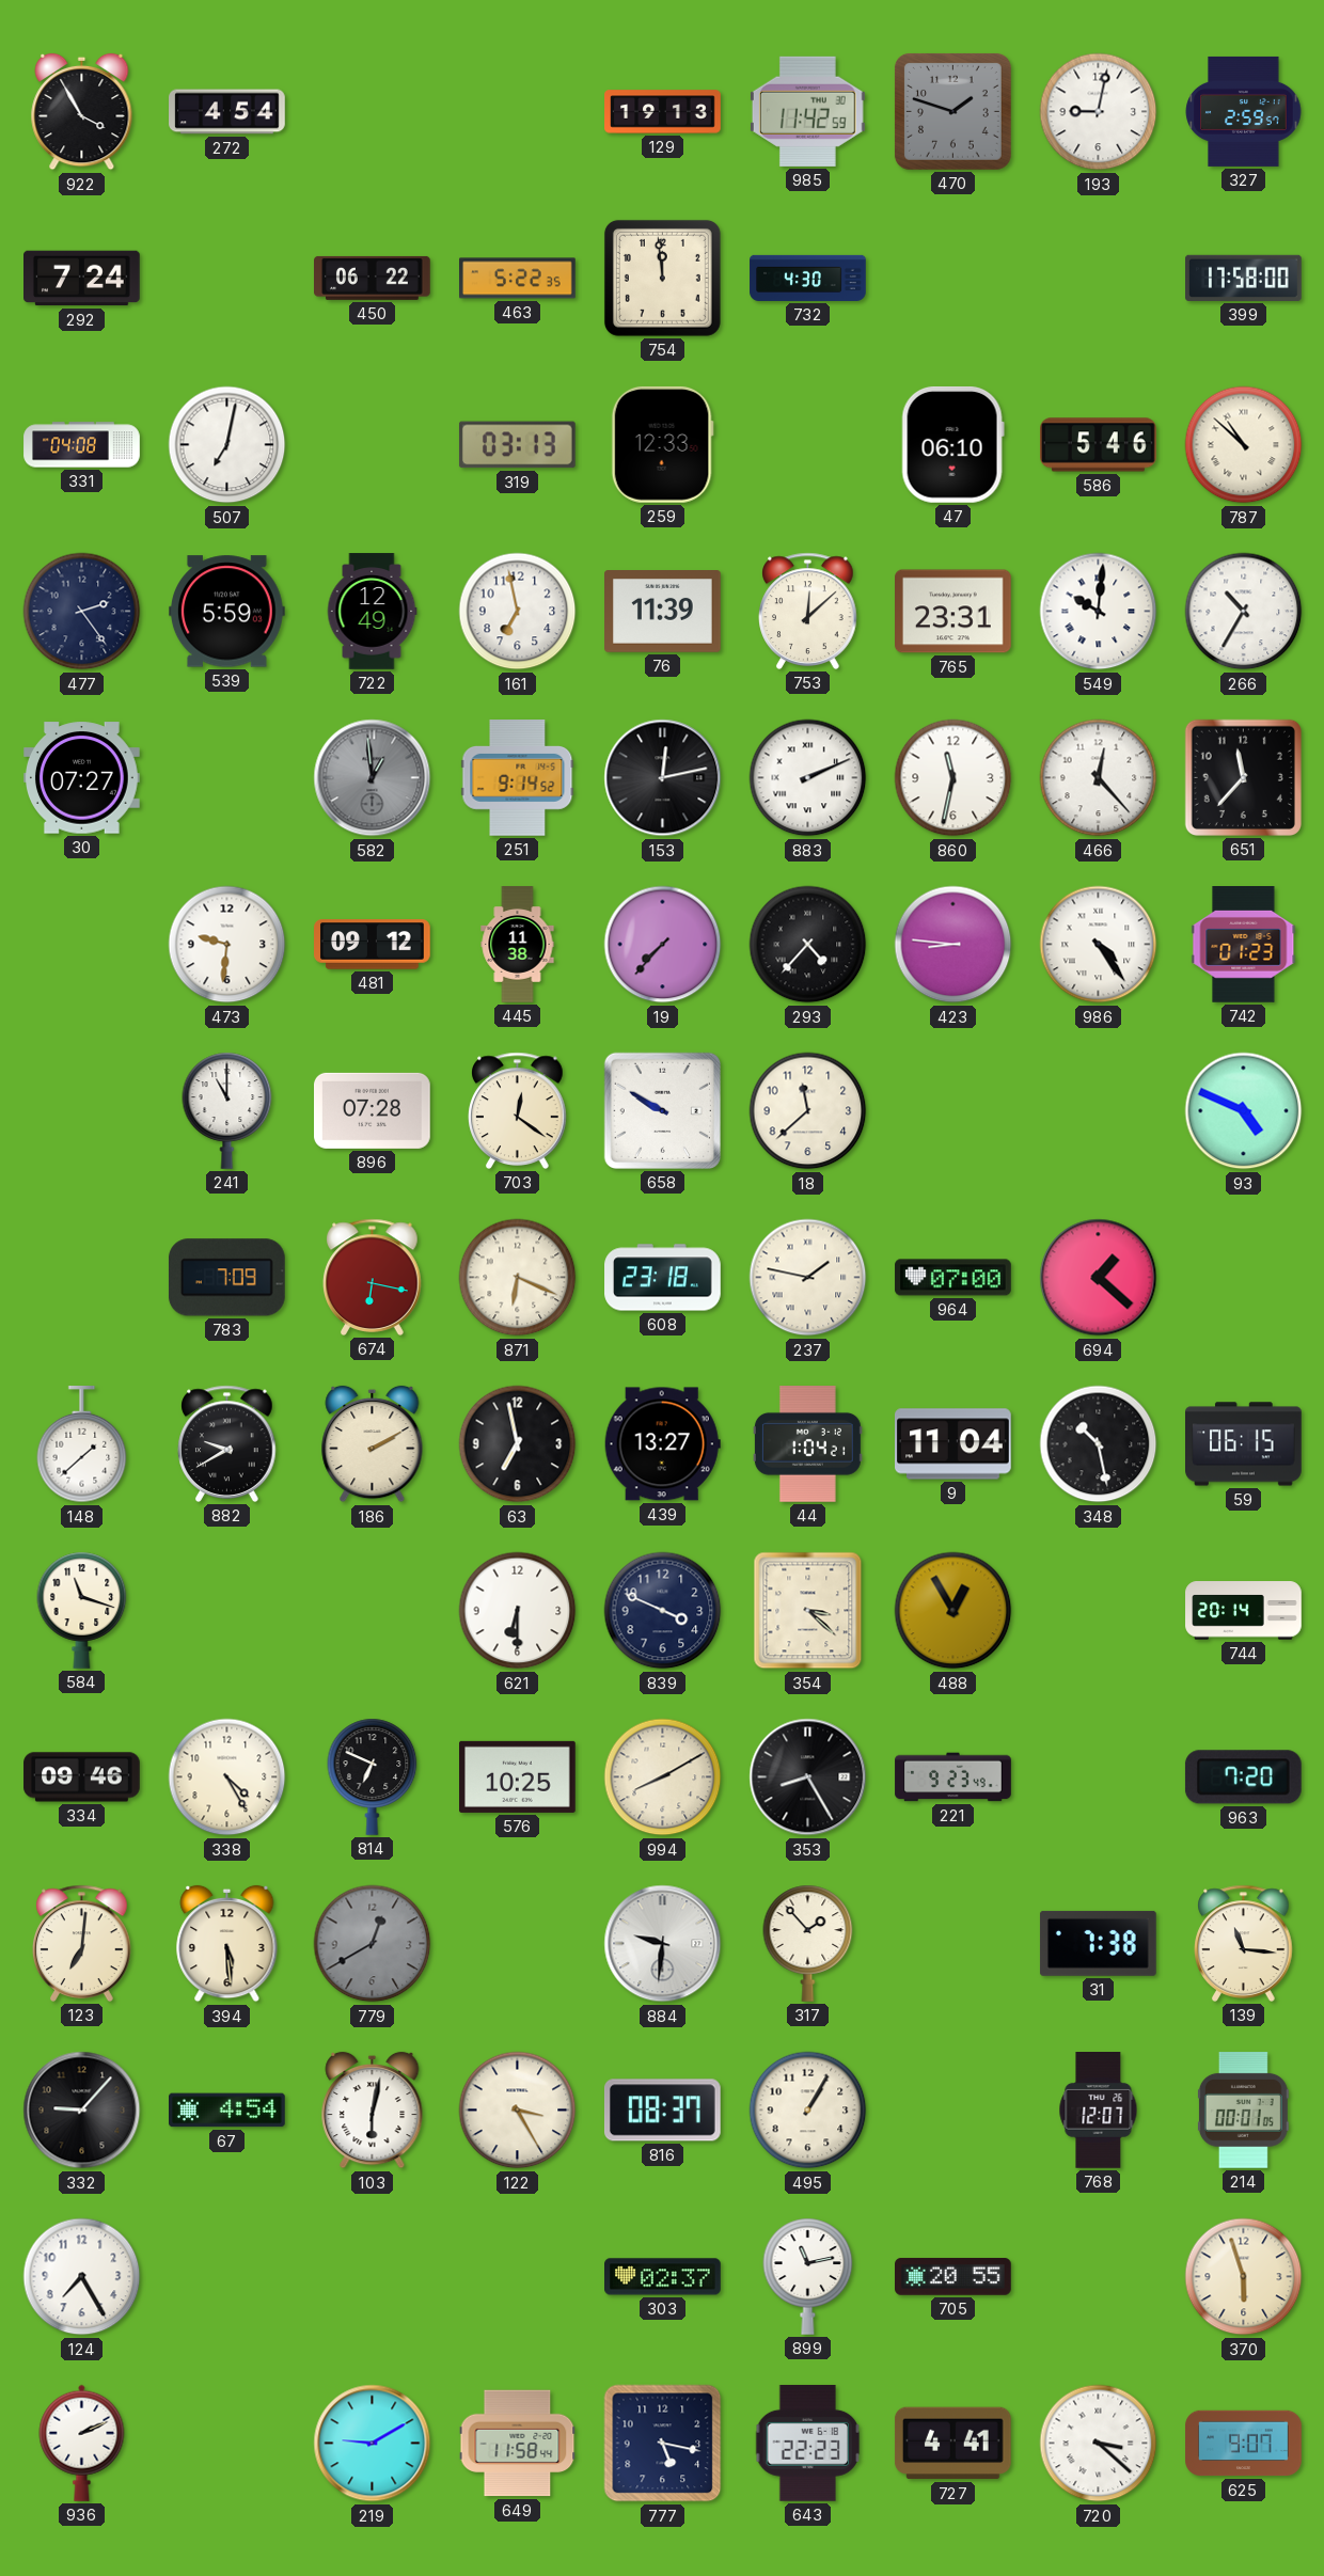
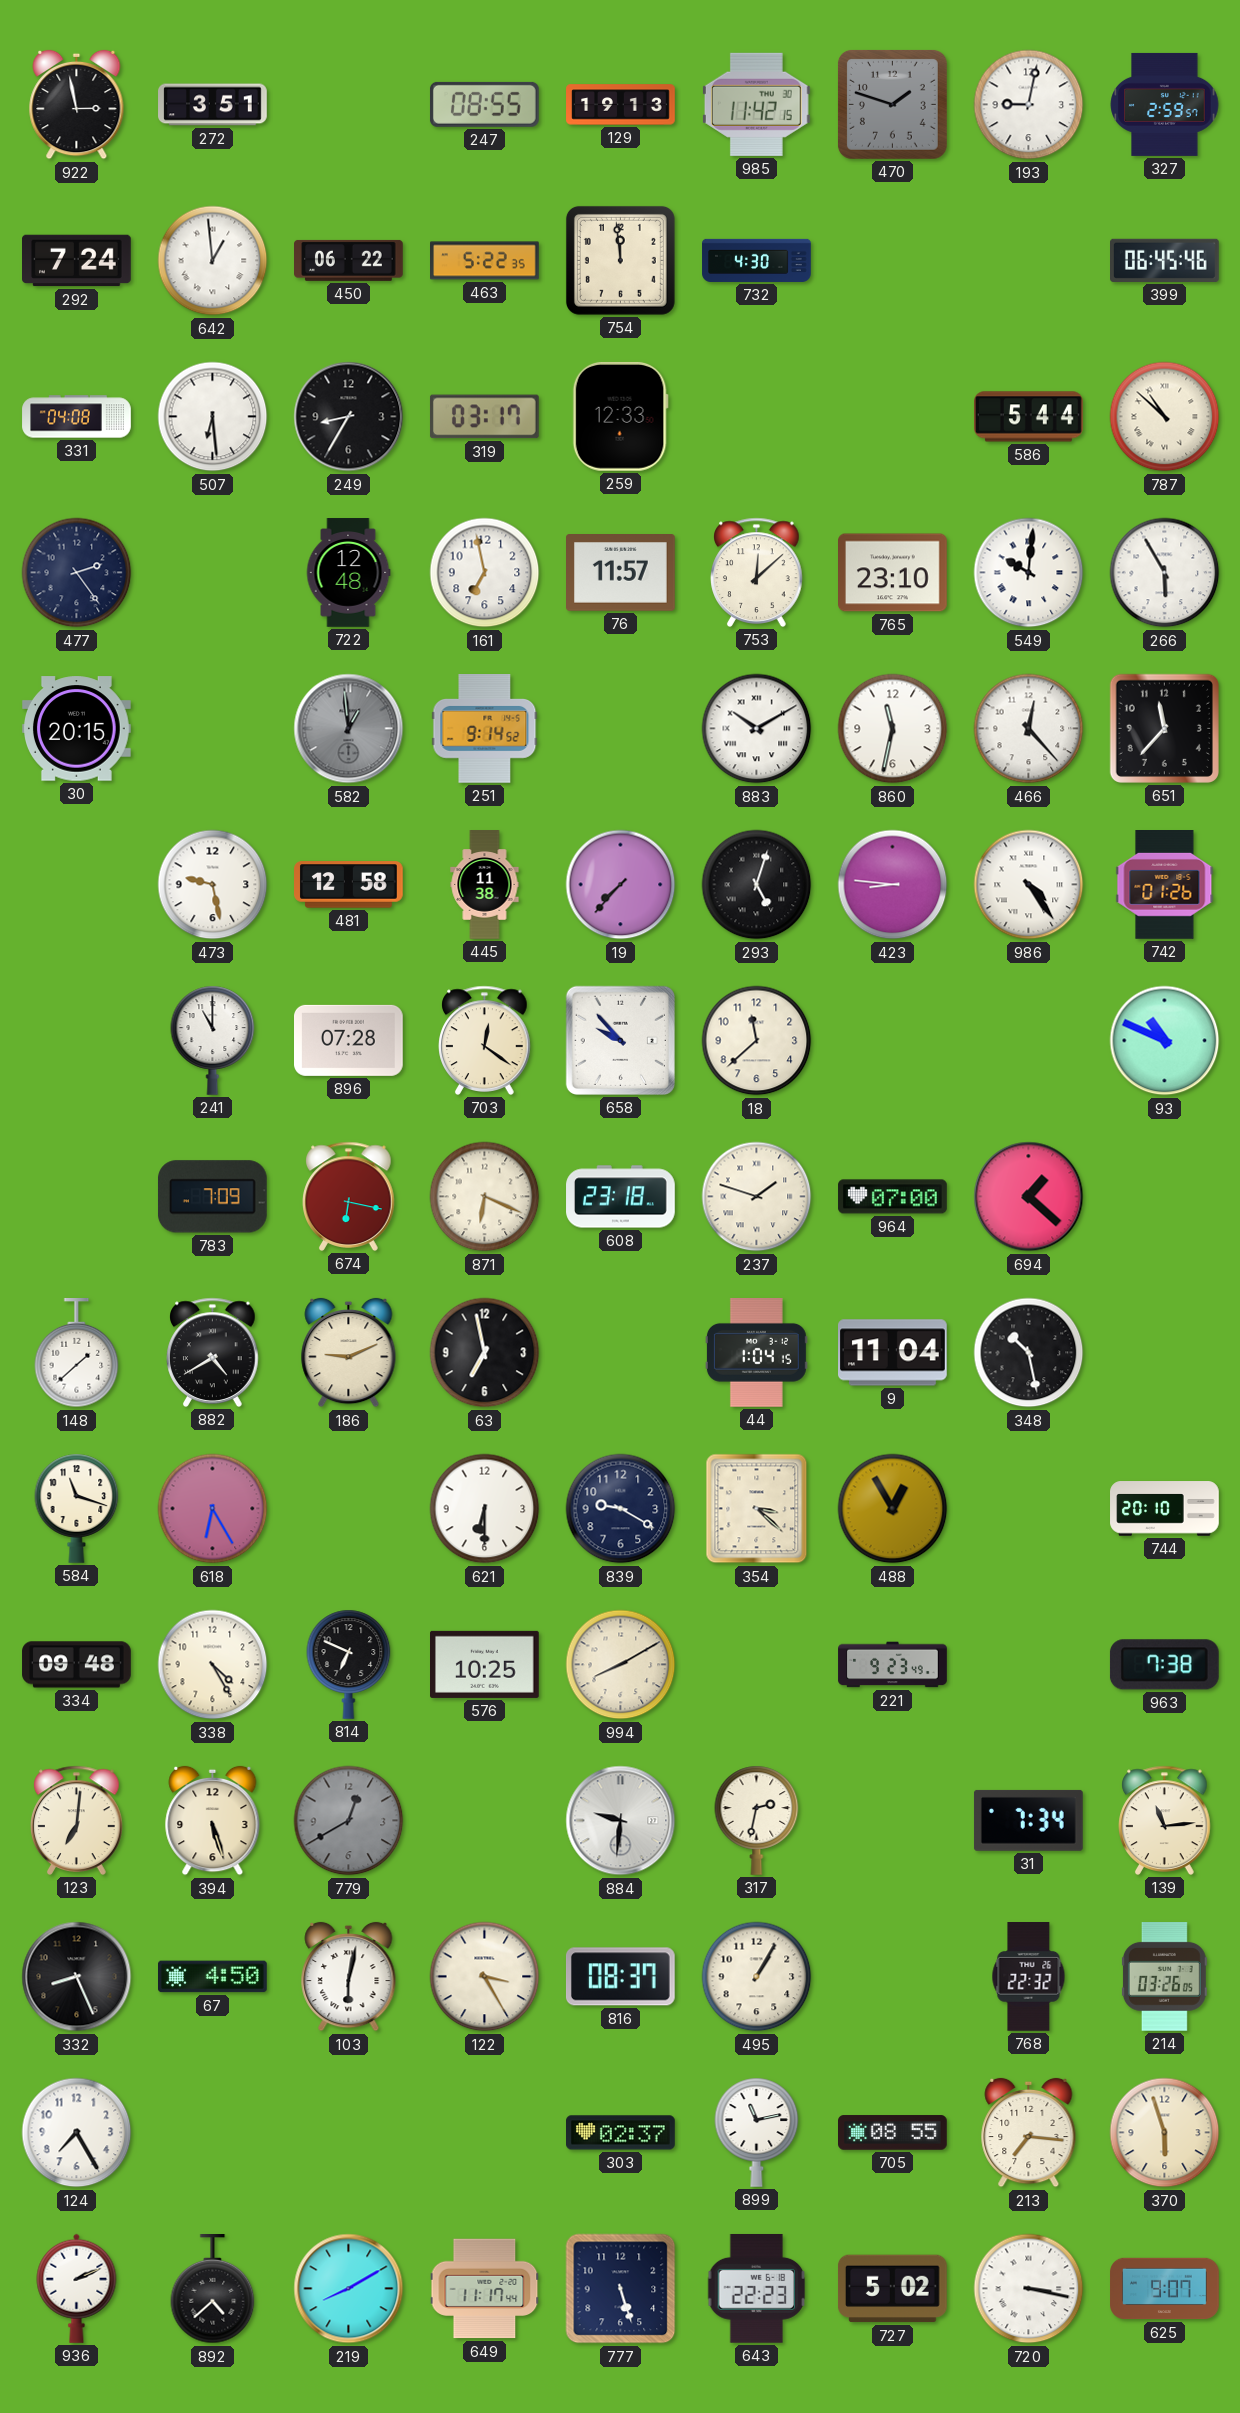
922: 3:55 -> 2:58
272: 4:54 -> 3:51
247: none -> 08:55
985: 11:42:59 -> 11:42:15
642: none -> 12:59
399: 17:58 -> 06:45
507: 7:02 -> 6:29
249: none -> 8:35
319: 03:13 -> 03:17
47: 06:10 -> none
586: 5:46 -> 5:44
539: 5:59 -> none
722: 12:49 -> 12:48
76: 11:39 -> 11:57
765: 23:31 -> 23:10
266: 10:35 -> 5:55
30: 07:27 -> 20:15
153: 12:13 -> none
883: 2:11 -> 10:10
473: 9:31 -> 9:28
481: 09:12 -> 12:58
293: 4:37 -> 5:03
742: 01:23 -> 01:26
658: 9:50 -> 9:53
93: 4:49 -> 10:49
237: 1:47 -> 1:48
882: 9:40 -> 4:40
186: 2:10 -> 9:11
439: 13:27 -> none
44: 1:04:21 -> 1:04:15
59: 06:15 -> none
618: none -> 6:25
839: 3:49 -> 9:20
744: 20:14 -> 20:10
334: 09:46 -> 09:48
353: 8:25 -> none
963: 7:20 -> 7:38
394: 5:29 -> 5:27
317: 1:53 -> 2:32
31: 7:38 -> 7:34
139: 11:16 -> 11:14
332: 9:07 -> 8:26
67: 4:54 -> 4:50
768: 12:07 -> 22:32
214: 00:01 -> 03:26
705: 20:55 -> 08:55
213: none -> 7:16
892: none -> 4:38
219: 9:10 -> 8:10
649: 11:58 -> 11:17
777: 5:17 -> 5:27
727: 4:41 -> 5:02
720: 3:22 -> 3:17
